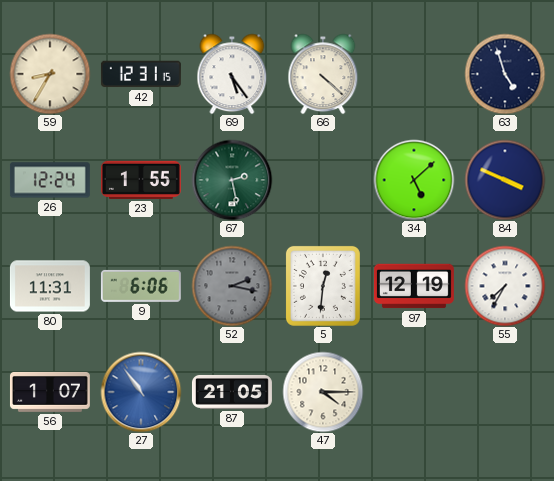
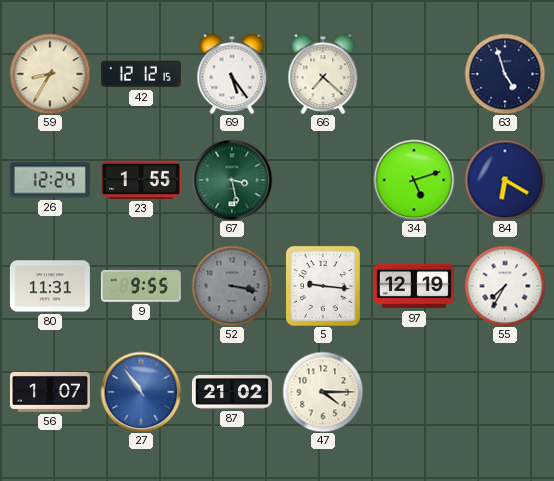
42: 12:31 -> 12:12
66: 4:22 -> 7:22
67: 2:28 -> 3:28
34: 5:08 -> 5:12
84: 3:49 -> 6:20
9: 6:06 -> 9:55
52: 2:17 -> 3:17
5: 12:31 -> 9:16
87: 21:05 -> 21:02
